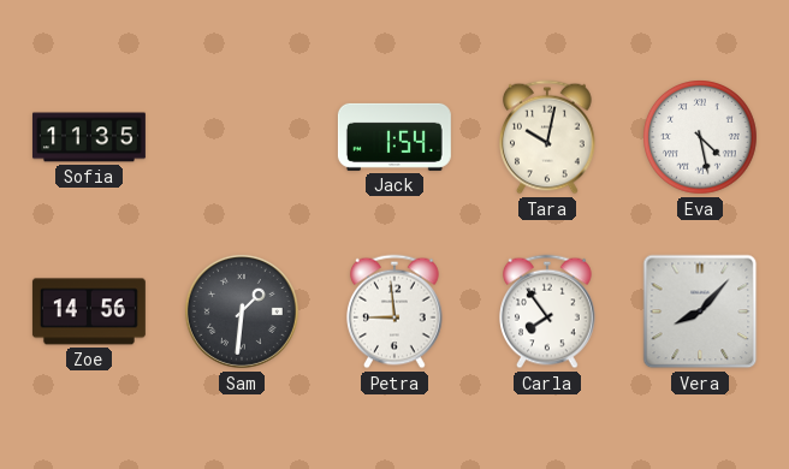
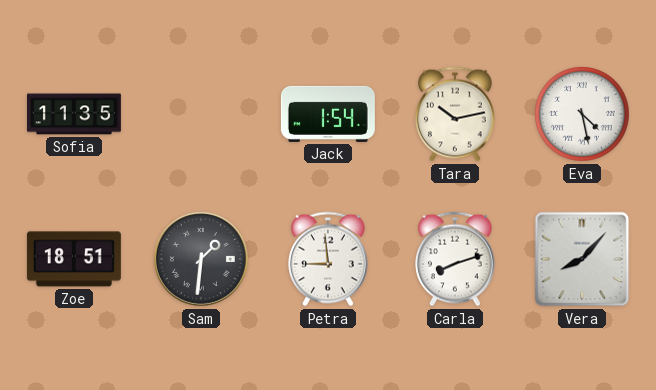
Tara: 10:02 -> 10:13
Zoe: 14:56 -> 18:51
Carla: 7:54 -> 8:12
